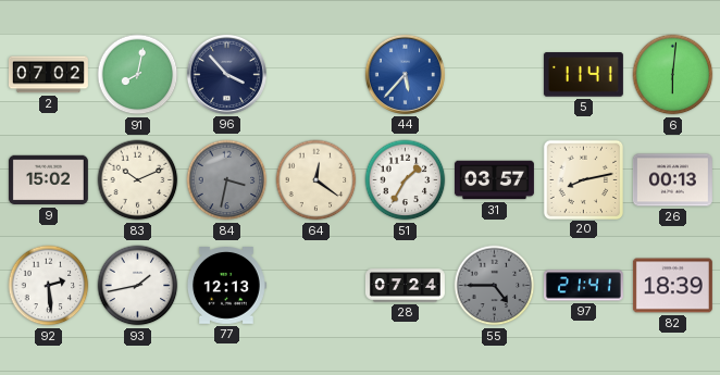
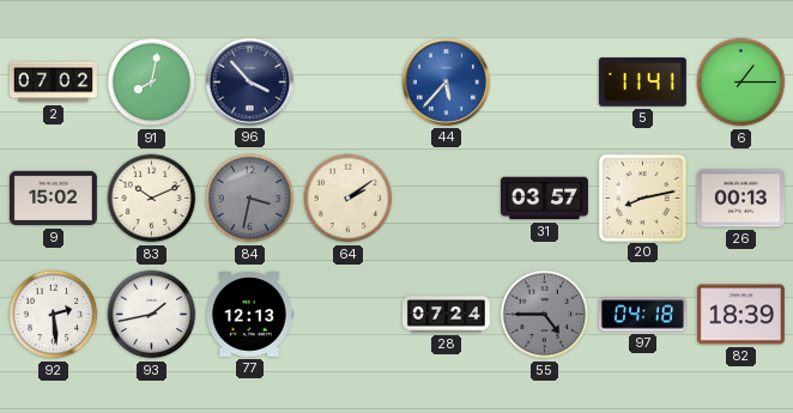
6: 6:01 -> 1:15
64: 12:21 -> 2:09
51: 1:35 -> none
97: 21:41 -> 04:18
